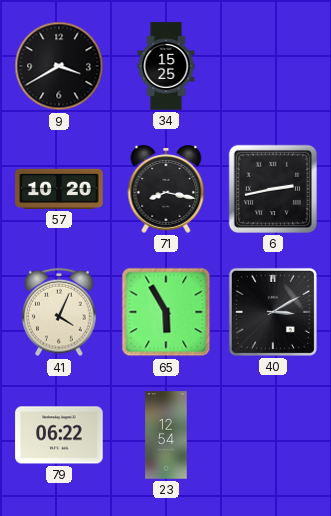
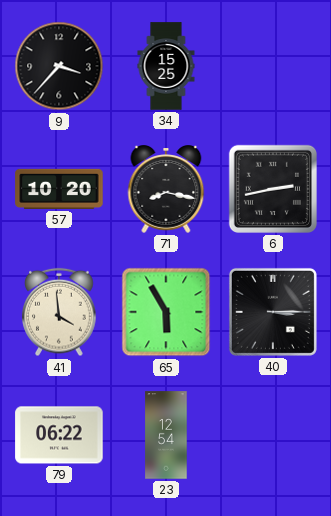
9: 3:40 -> 3:37
41: 4:04 -> 3:59
40: 3:10 -> 3:15
